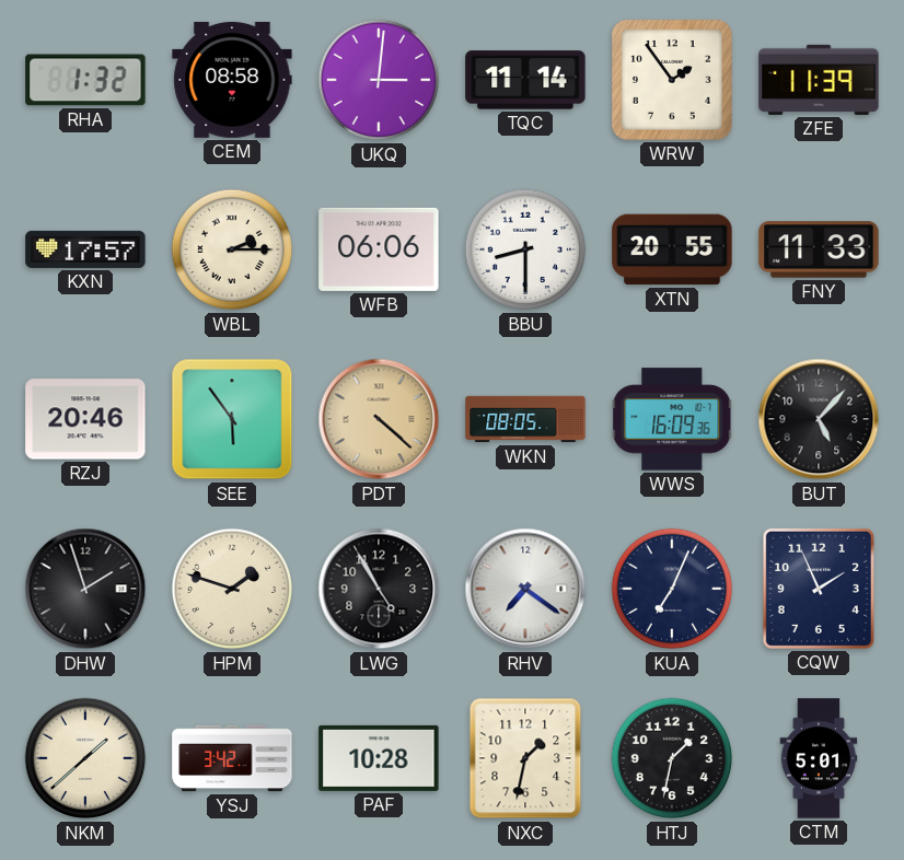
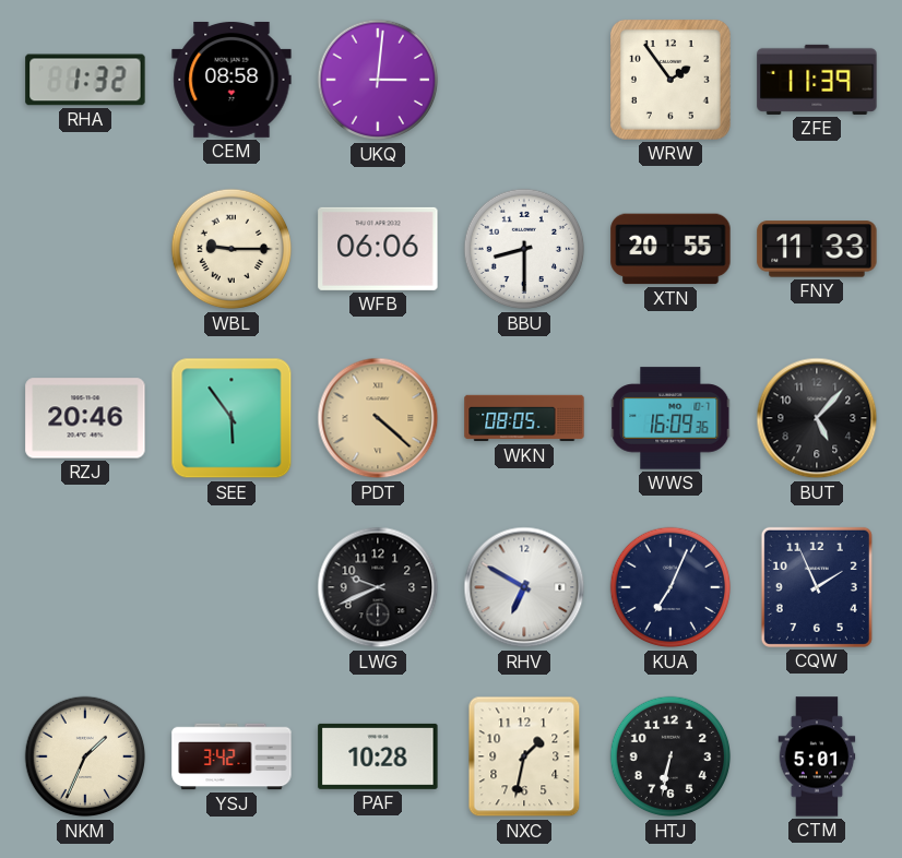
TQC: 11:14 -> none
KXN: 17:57 -> none
WBL: 2:15 -> 9:15
DHW: 1:57 -> none
HPM: 1:48 -> none
LWG: 4:55 -> 9:41
RHV: 7:21 -> 6:50
NKM: 1:38 -> 1:34
HTJ: 1:32 -> 6:32
